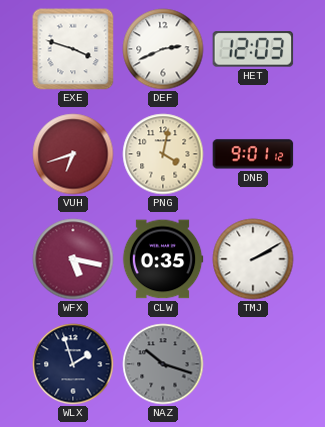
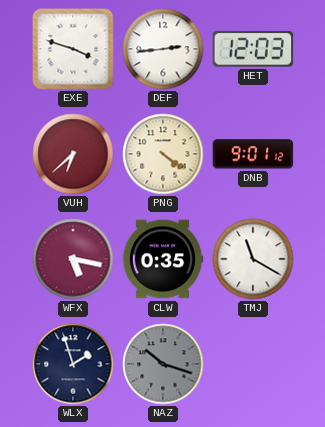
DEF: 2:41 -> 2:44
VUH: 6:42 -> 6:38
PNG: 4:02 -> 4:21
TMJ: 2:10 -> 11:20
